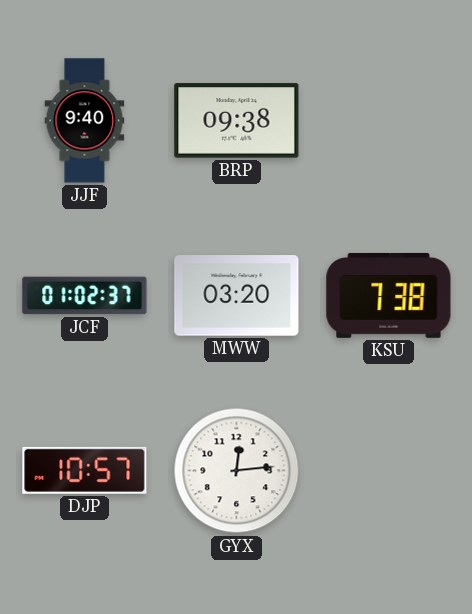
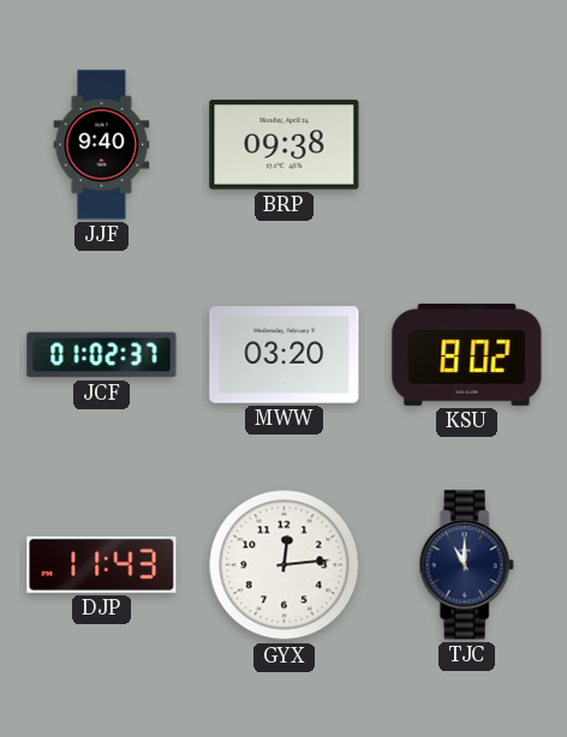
KSU: 7:38 -> 8:02
DJP: 10:57 -> 11:43
TJC: none -> 11:00
